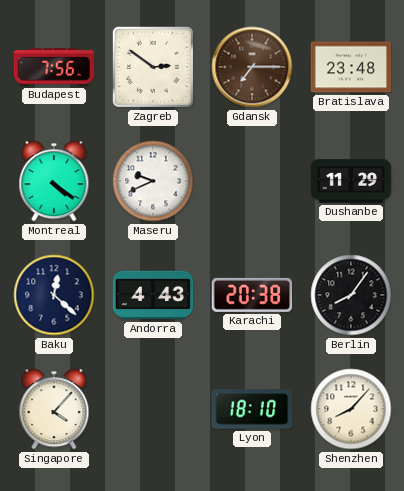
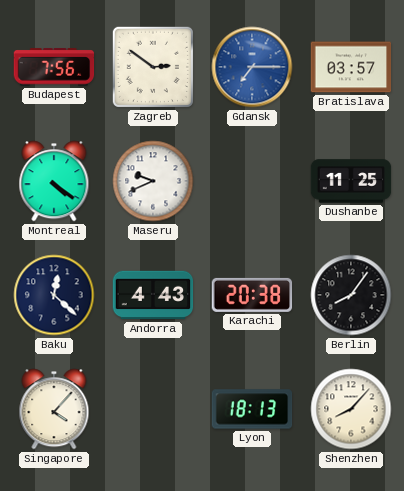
Gdansk dial: brown -> blue
Bratislava: 23:48 -> 03:57
Dushanbe: 11:29 -> 11:25
Lyon: 18:10 -> 18:13
